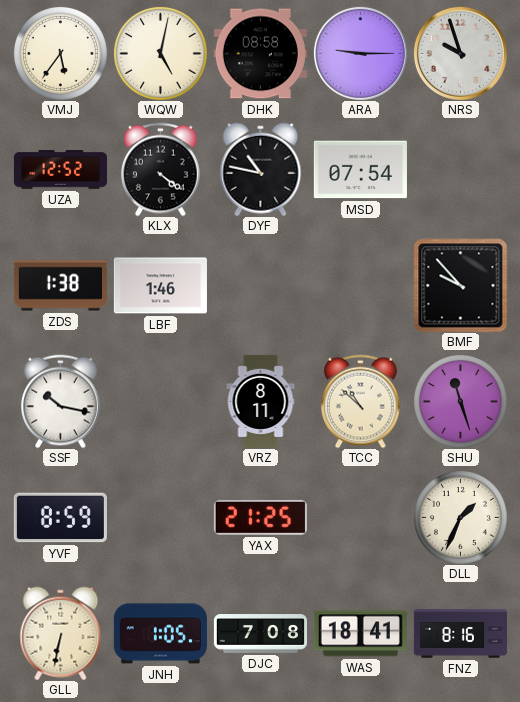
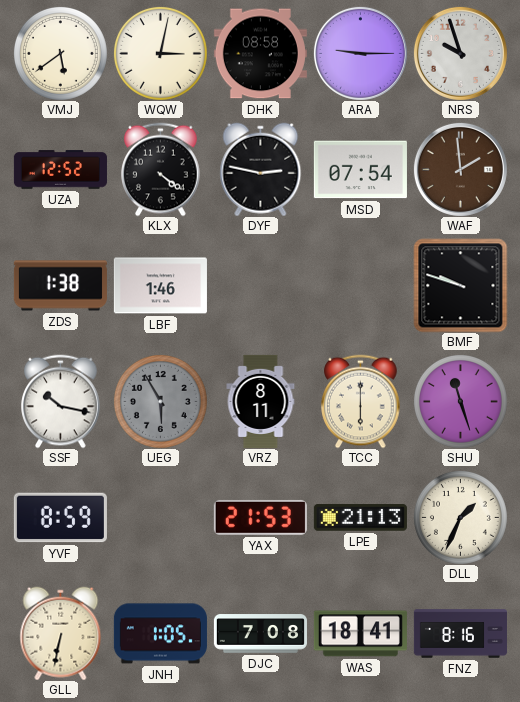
VMJ: 5:36 -> 5:39
WQW: 5:02 -> 3:02
DYF: 10:47 -> 2:47
WAF: none -> 1:59
BMF: 9:53 -> 9:48
UEG: none -> 5:55
TCC: 10:52 -> 6:00
YAX: 21:25 -> 21:53
LPE: none -> 21:13
